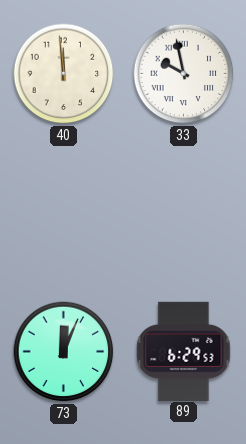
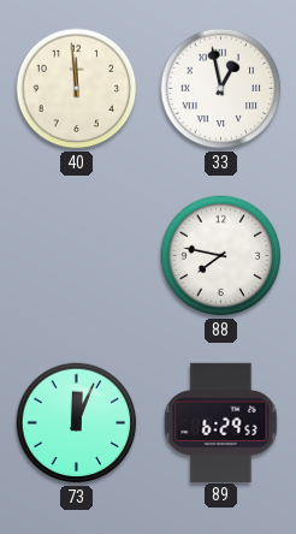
33: 9:58 -> 12:58
88: none -> 7:47
